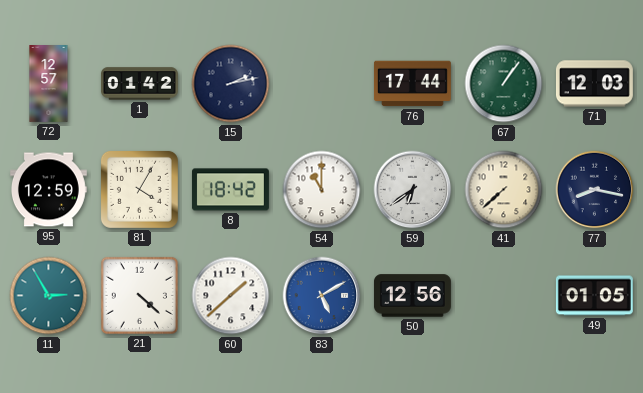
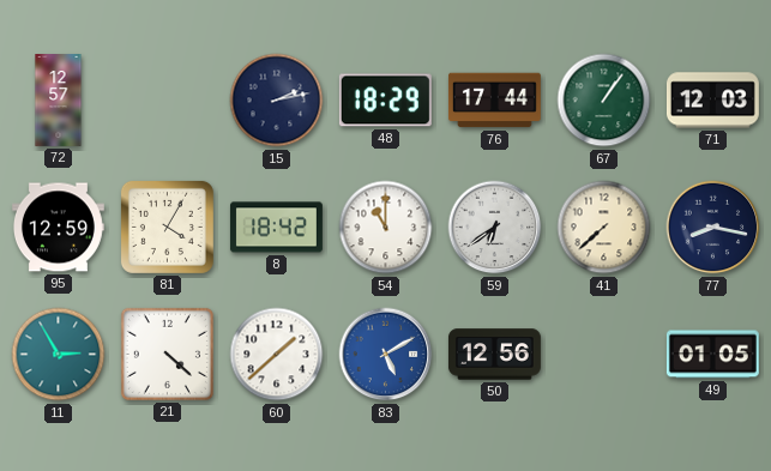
1: 01:42 -> none
48: none -> 18:29
